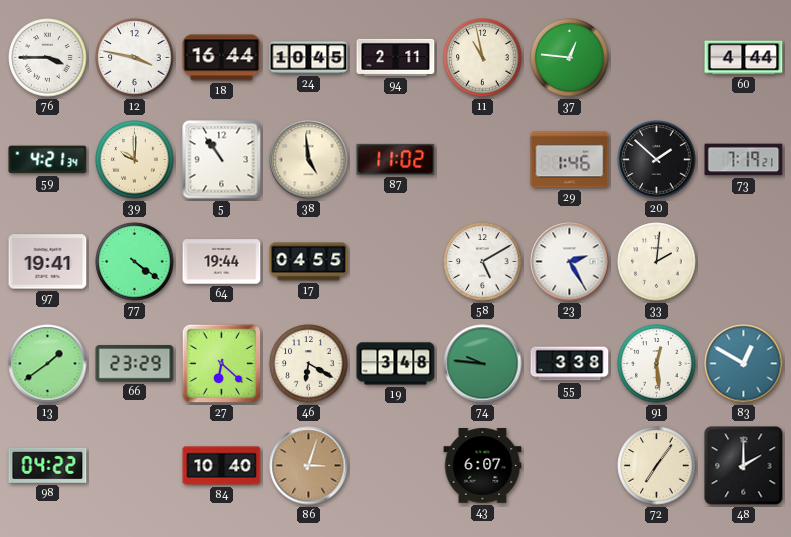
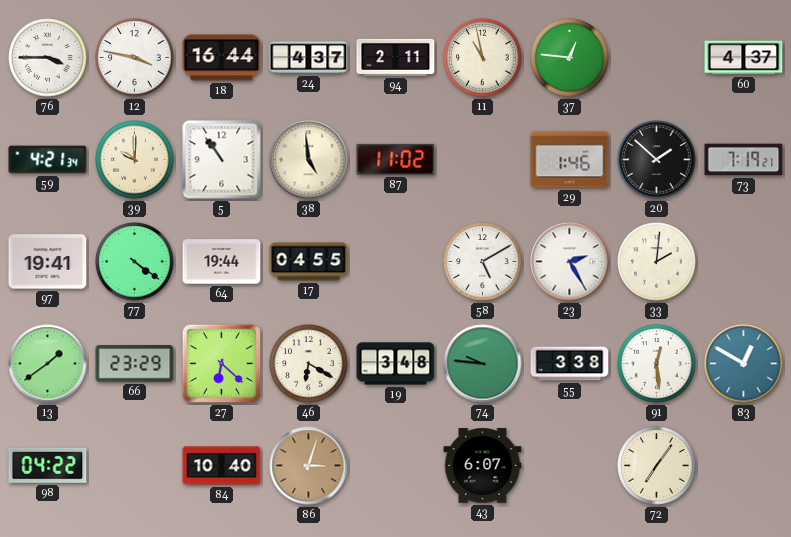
24: 10:45 -> 4:37
60: 4:44 -> 4:37
48: 2:00 -> none
